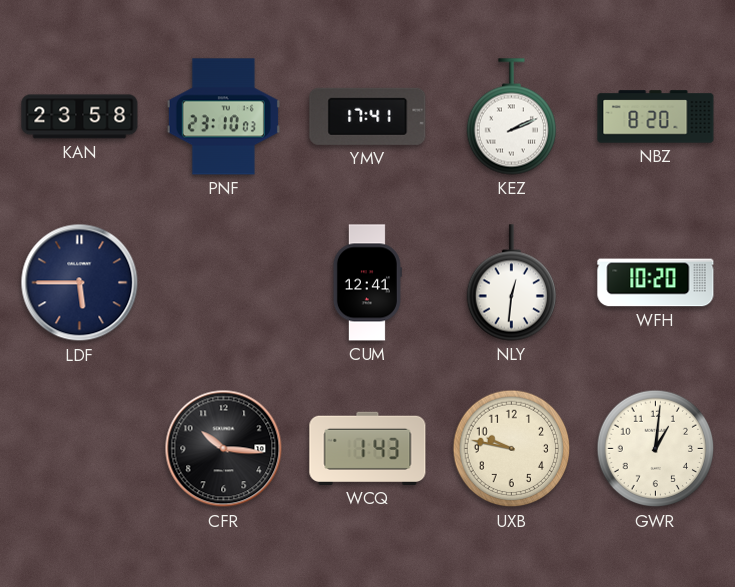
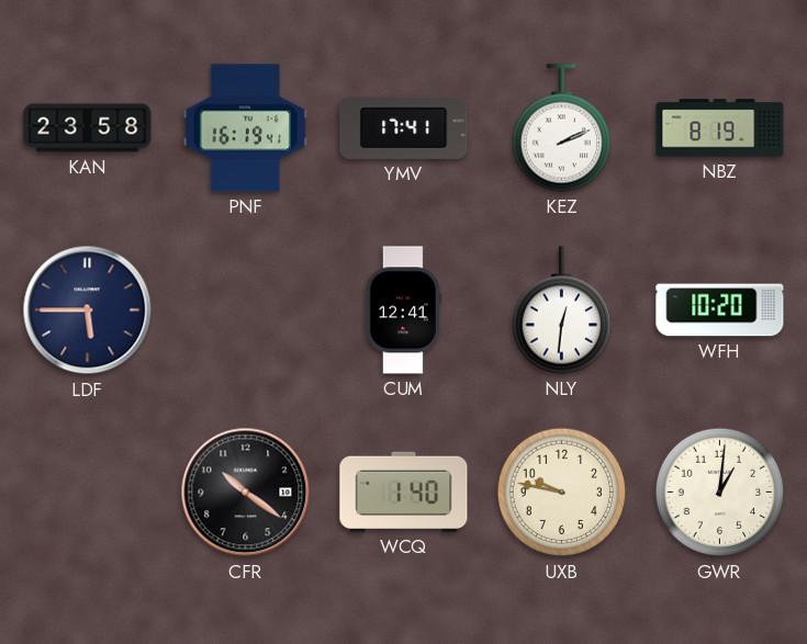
PNF: 23:10 -> 16:19
NBZ: 8:20 -> 8:19
CFR: 10:16 -> 10:21
WCQ: 1:43 -> 1:40
